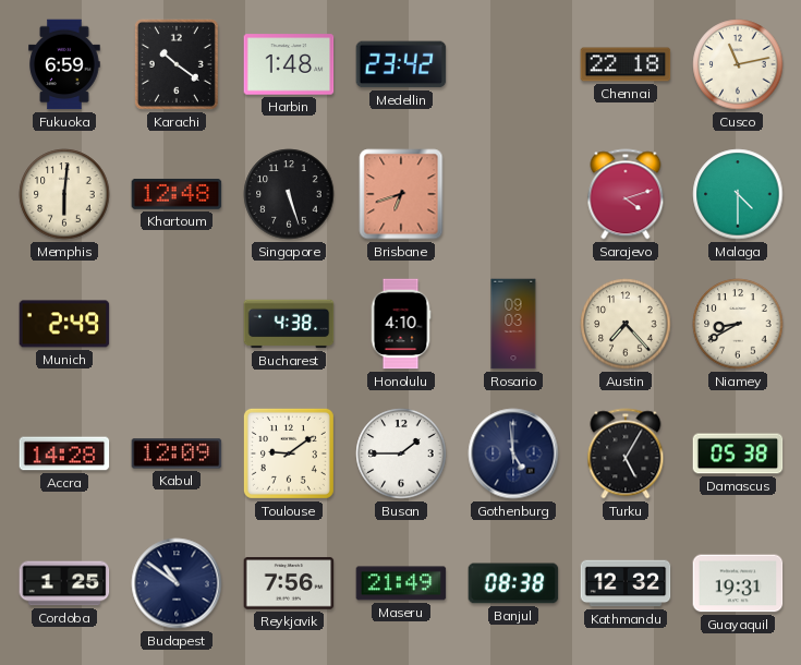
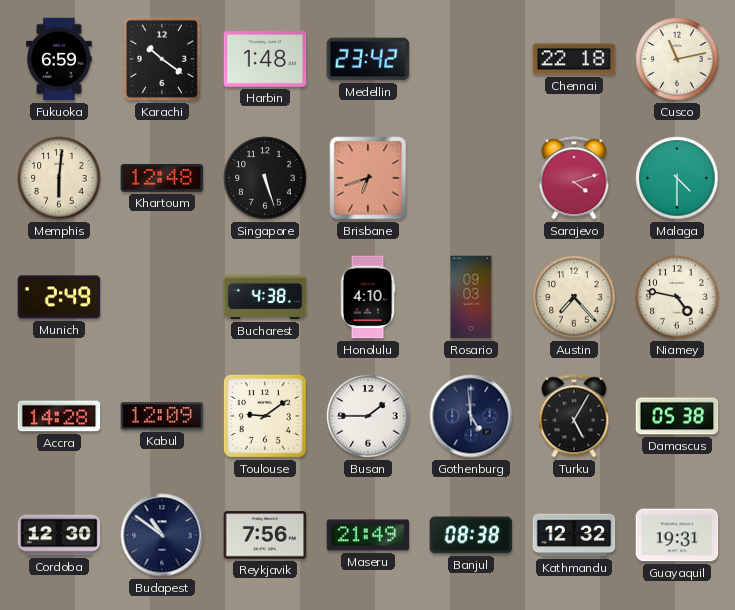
Niamey: 8:40 -> 4:47
Cordoba: 1:25 -> 12:30
